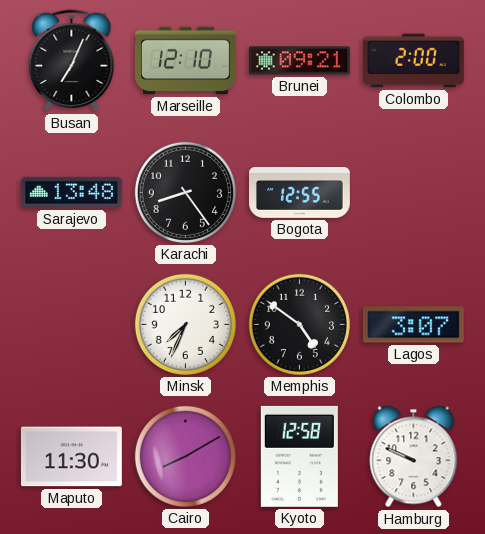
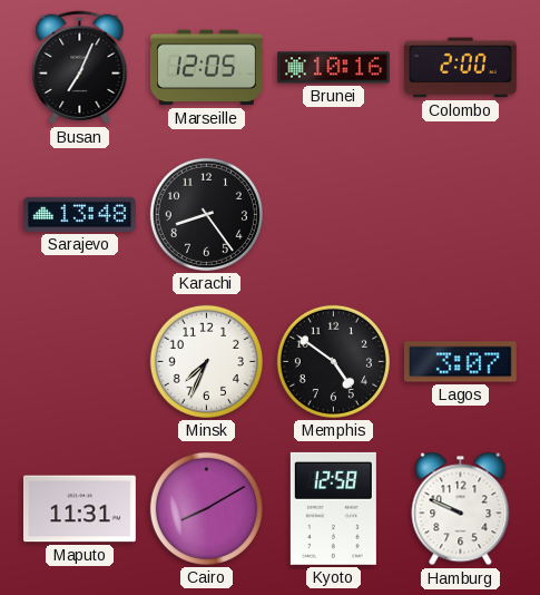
Marseille: 12:10 -> 12:05
Brunei: 09:21 -> 10:16
Bogota: 12:55 -> none
Maputo: 11:30 -> 11:31
